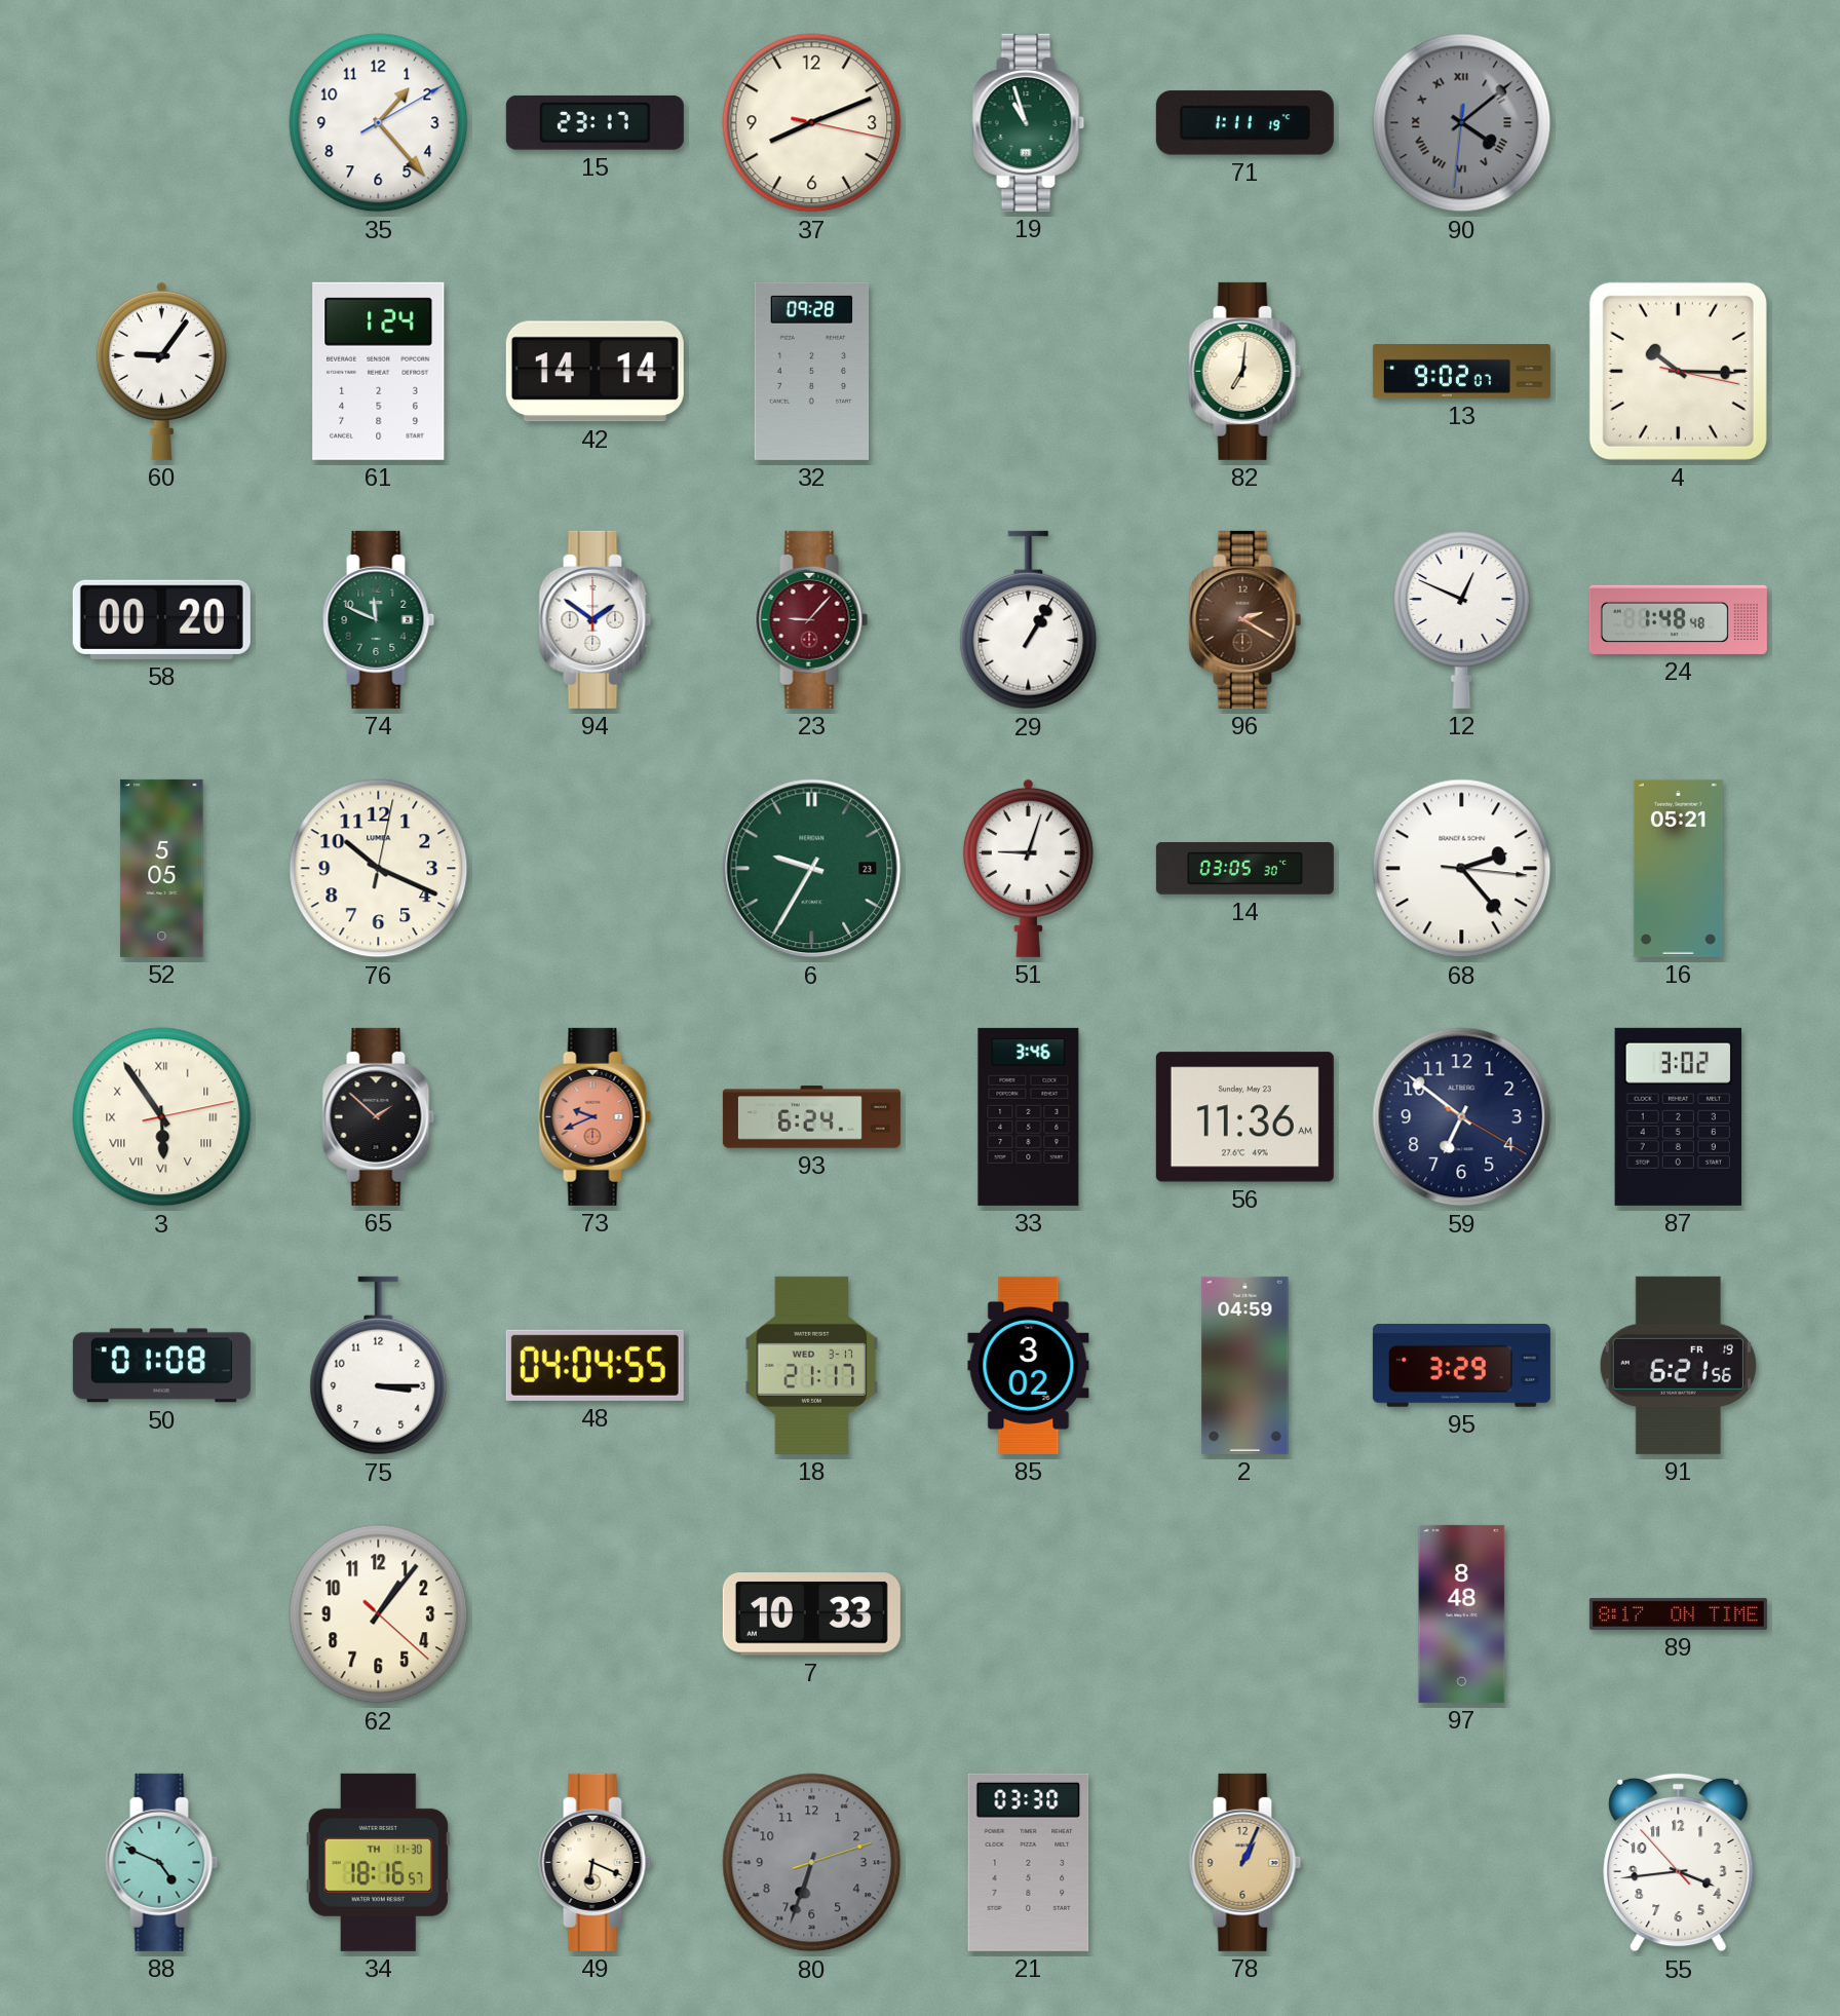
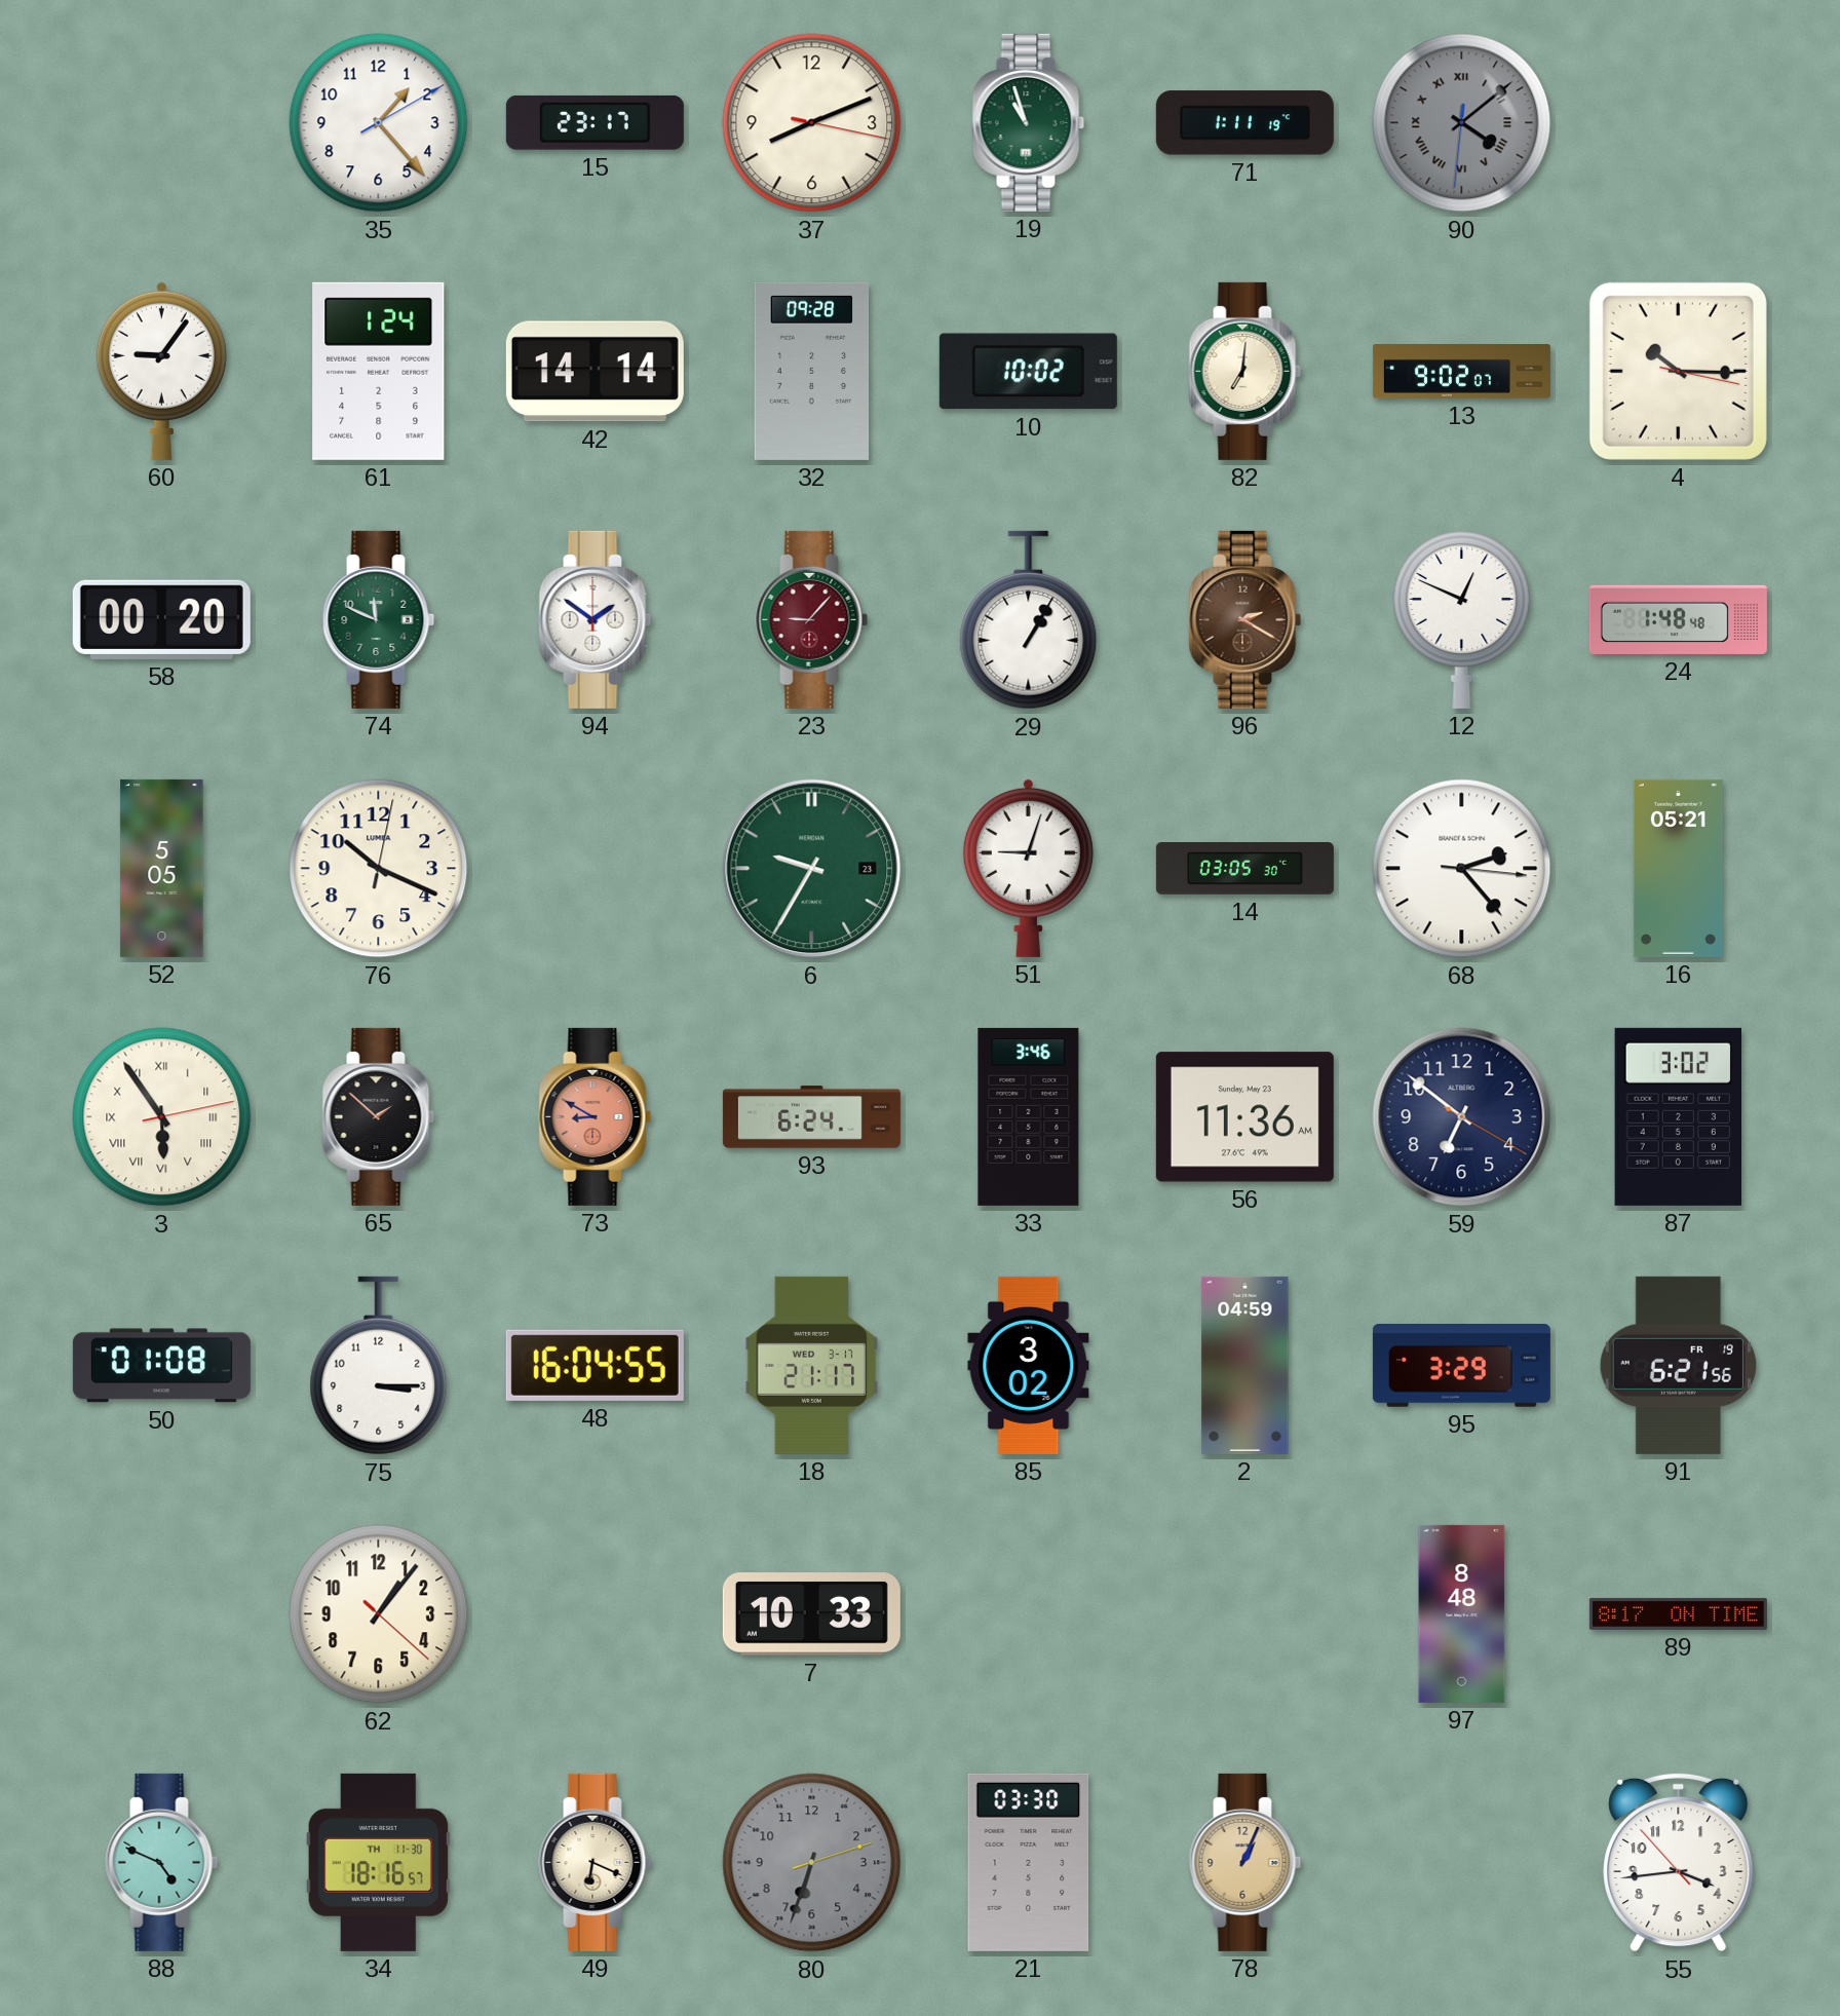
10: none -> 10:02
73: 9:41 -> 8:50
48: 04:04 -> 16:04
